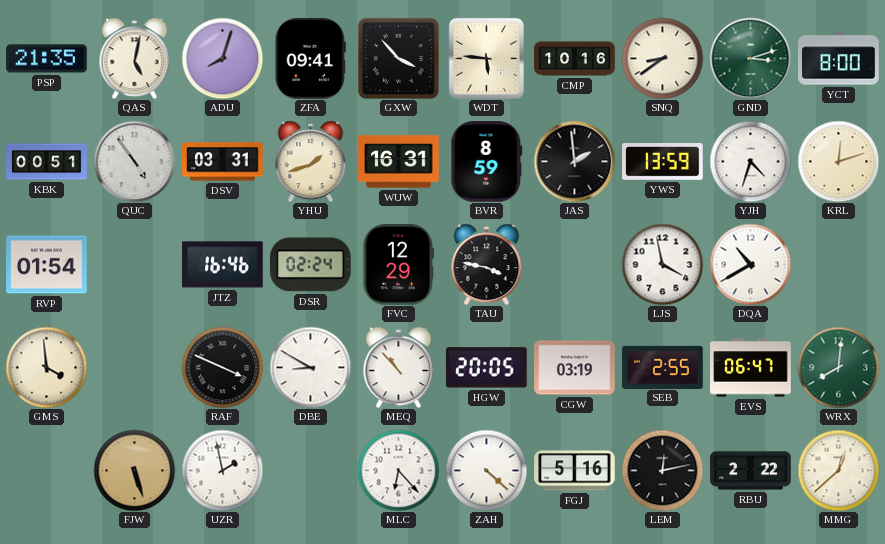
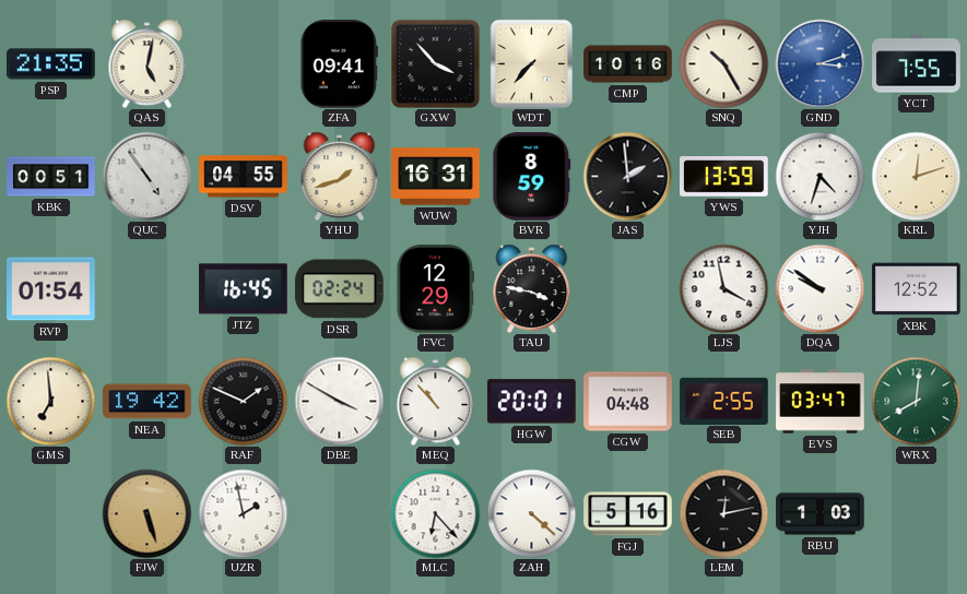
ADU: 8:03 -> none
WDT: 5:46 -> 7:37
SNQ: 8:39 -> 10:25
GND dial: green -> blue
YCT: 8:00 -> 7:55
DSV: 03:31 -> 04:55
JTZ: 16:46 -> 16:45
DQA: 10:40 -> 9:51
XBK: none -> 12:52
GMS: 3:59 -> 6:59
NEA: none -> 19:42
RAF: 3:49 -> 1:49
DBE: 8:50 -> 3:50
HGW: 20:05 -> 20:01
CGW: 03:19 -> 04:48
EVS: 06:47 -> 03:47
RBU: 2:22 -> 1:03
MMG: 12:38 -> none
